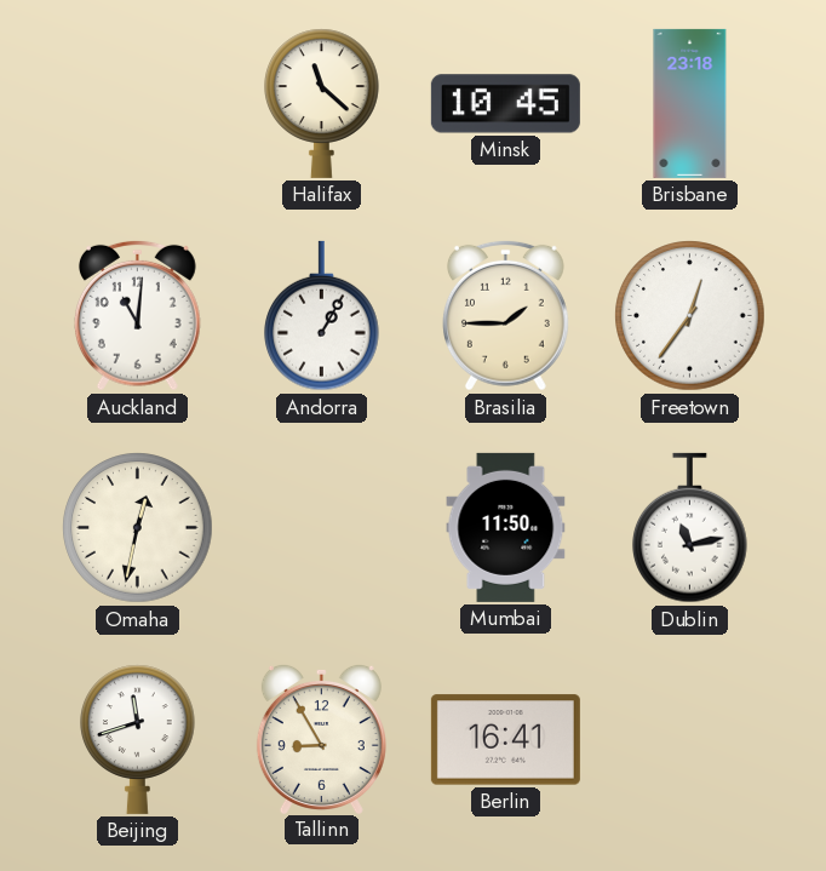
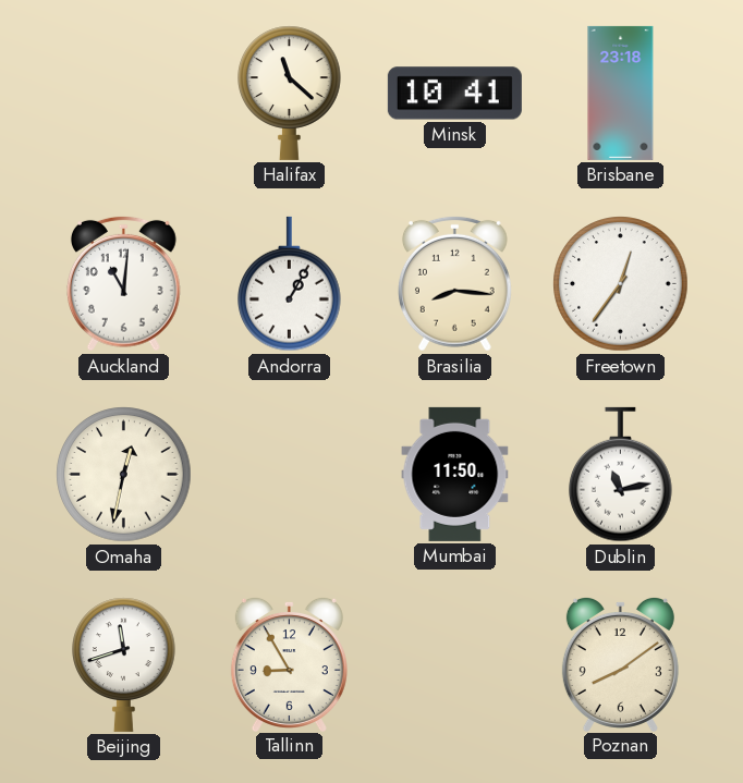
Minsk: 10:45 -> 10:41
Brasilia: 1:45 -> 8:16
Berlin: 16:41 -> none
Poznan: none -> 8:09
